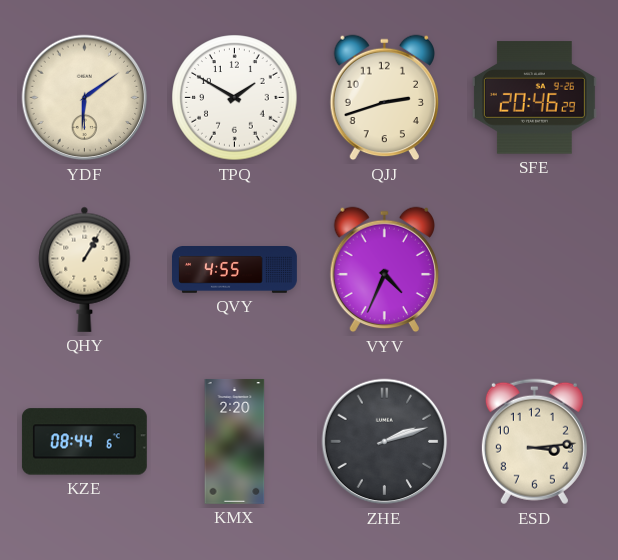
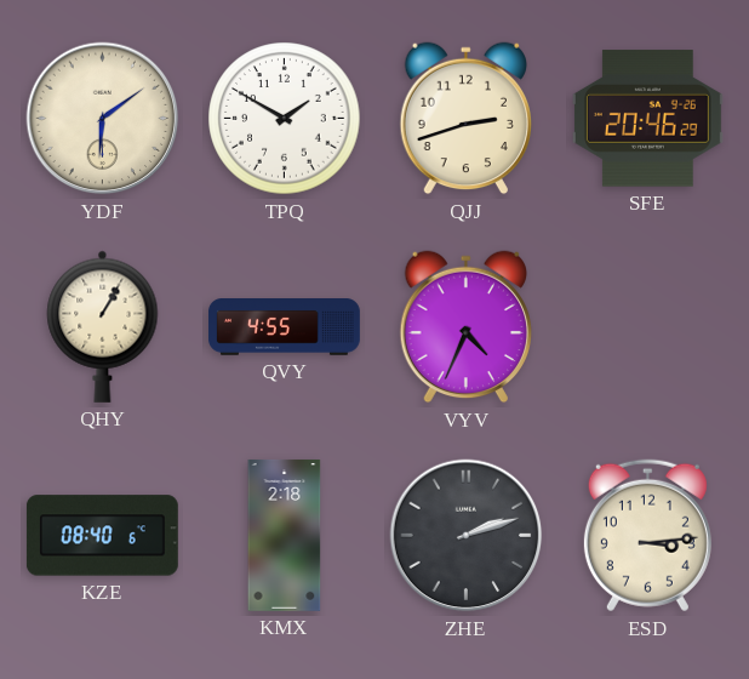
KZE: 08:44 -> 08:40
KMX: 2:20 -> 2:18
